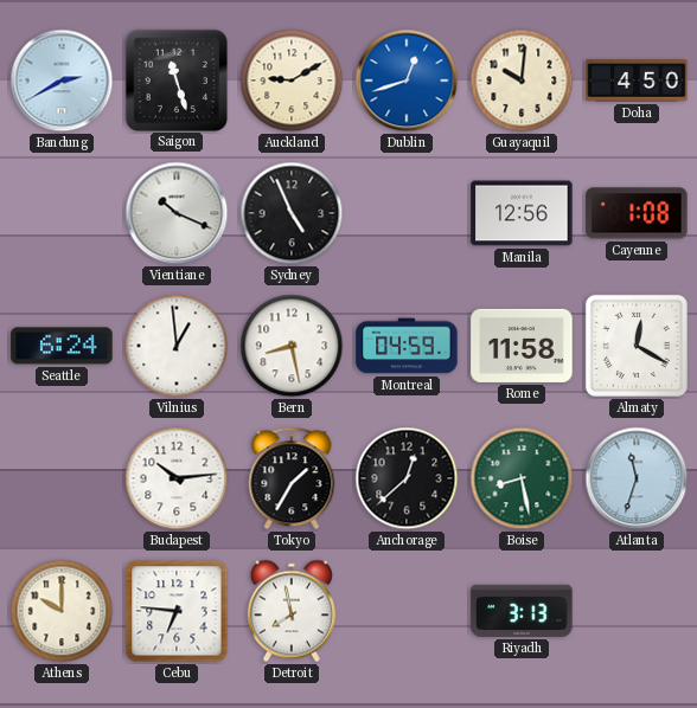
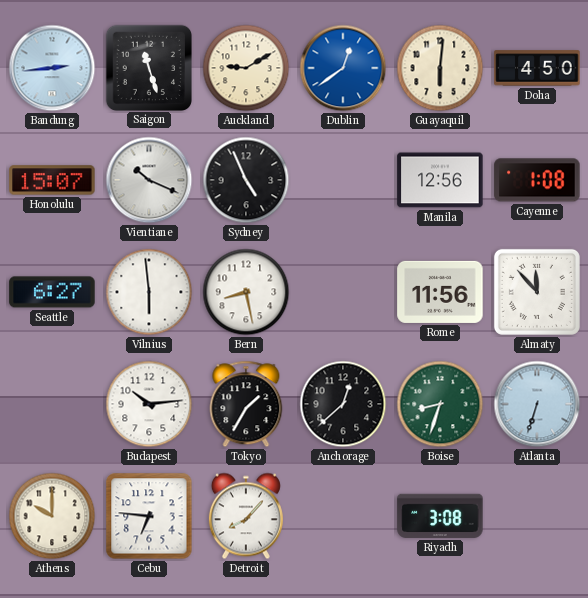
Bandung: 2:40 -> 2:44
Dublin: 12:42 -> 12:39
Guayaquil: 10:01 -> 6:01
Honolulu: none -> 15:07
Seattle: 6:24 -> 6:27
Vilnius: 12:59 -> 5:59
Montreal: 04:59 -> none
Rome: 11:58 -> 11:56
Almaty: 12:20 -> 11:53
Boise: 8:28 -> 8:33
Atlanta: 11:33 -> 6:33
Detroit: 7:58 -> 8:07
Riyadh: 3:13 -> 3:08
